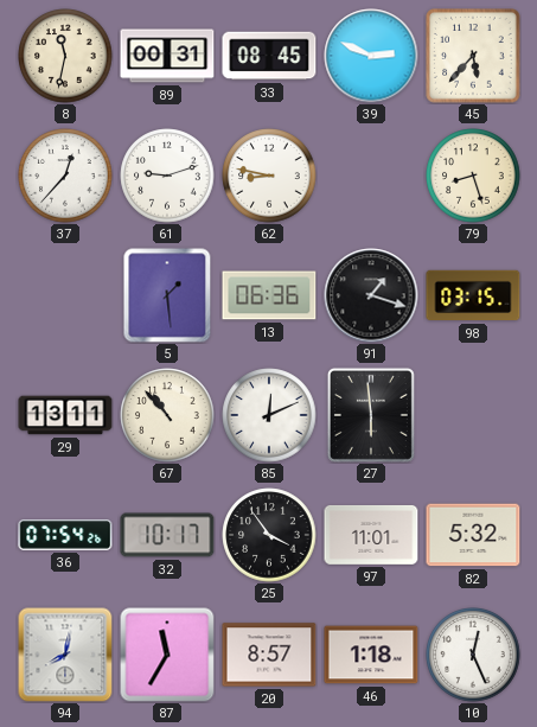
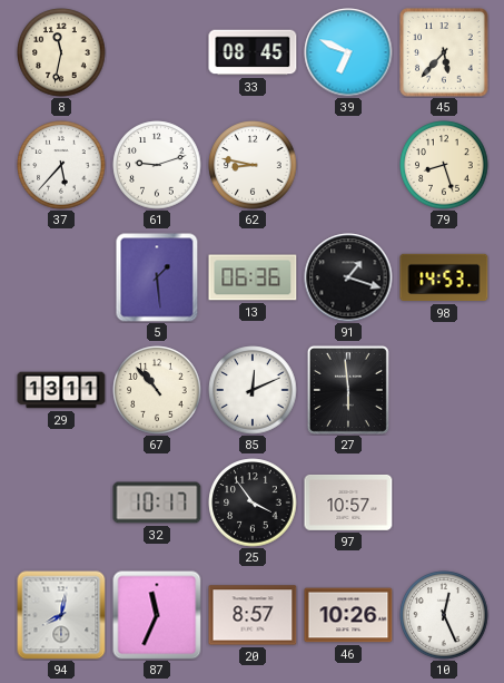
89: 00:31 -> none
39: 2:49 -> 6:49
37: 12:37 -> 5:37
98: 03:15 -> 14:53
36: 07:54 -> none
97: 11:01 -> 10:57
82: 5:32 -> none
87: 11:35 -> 11:34
46: 1:18 -> 10:26
